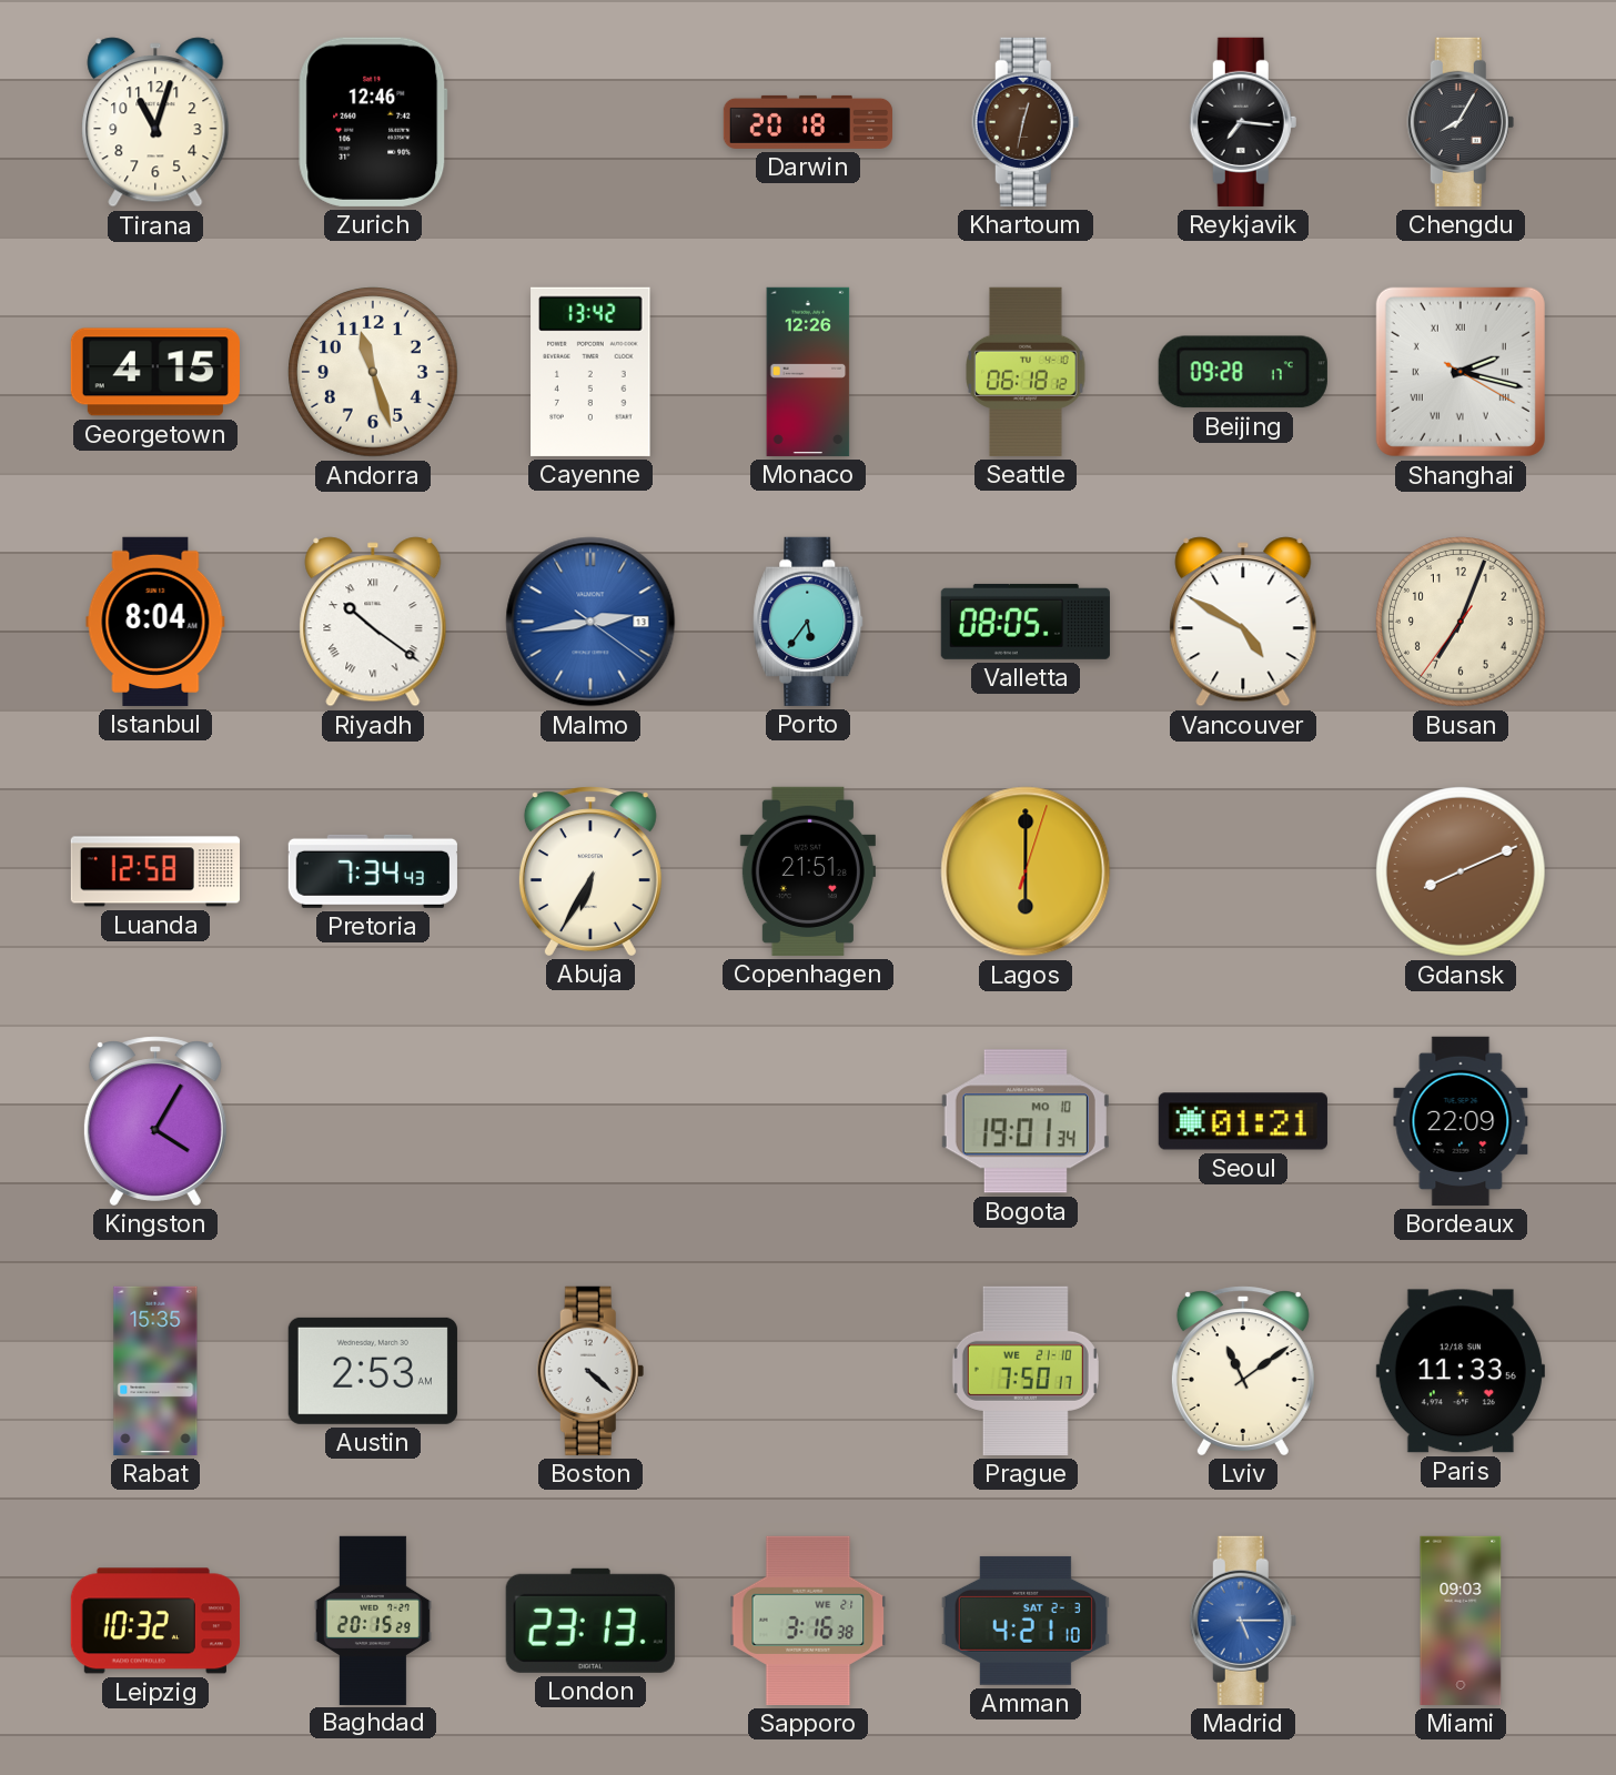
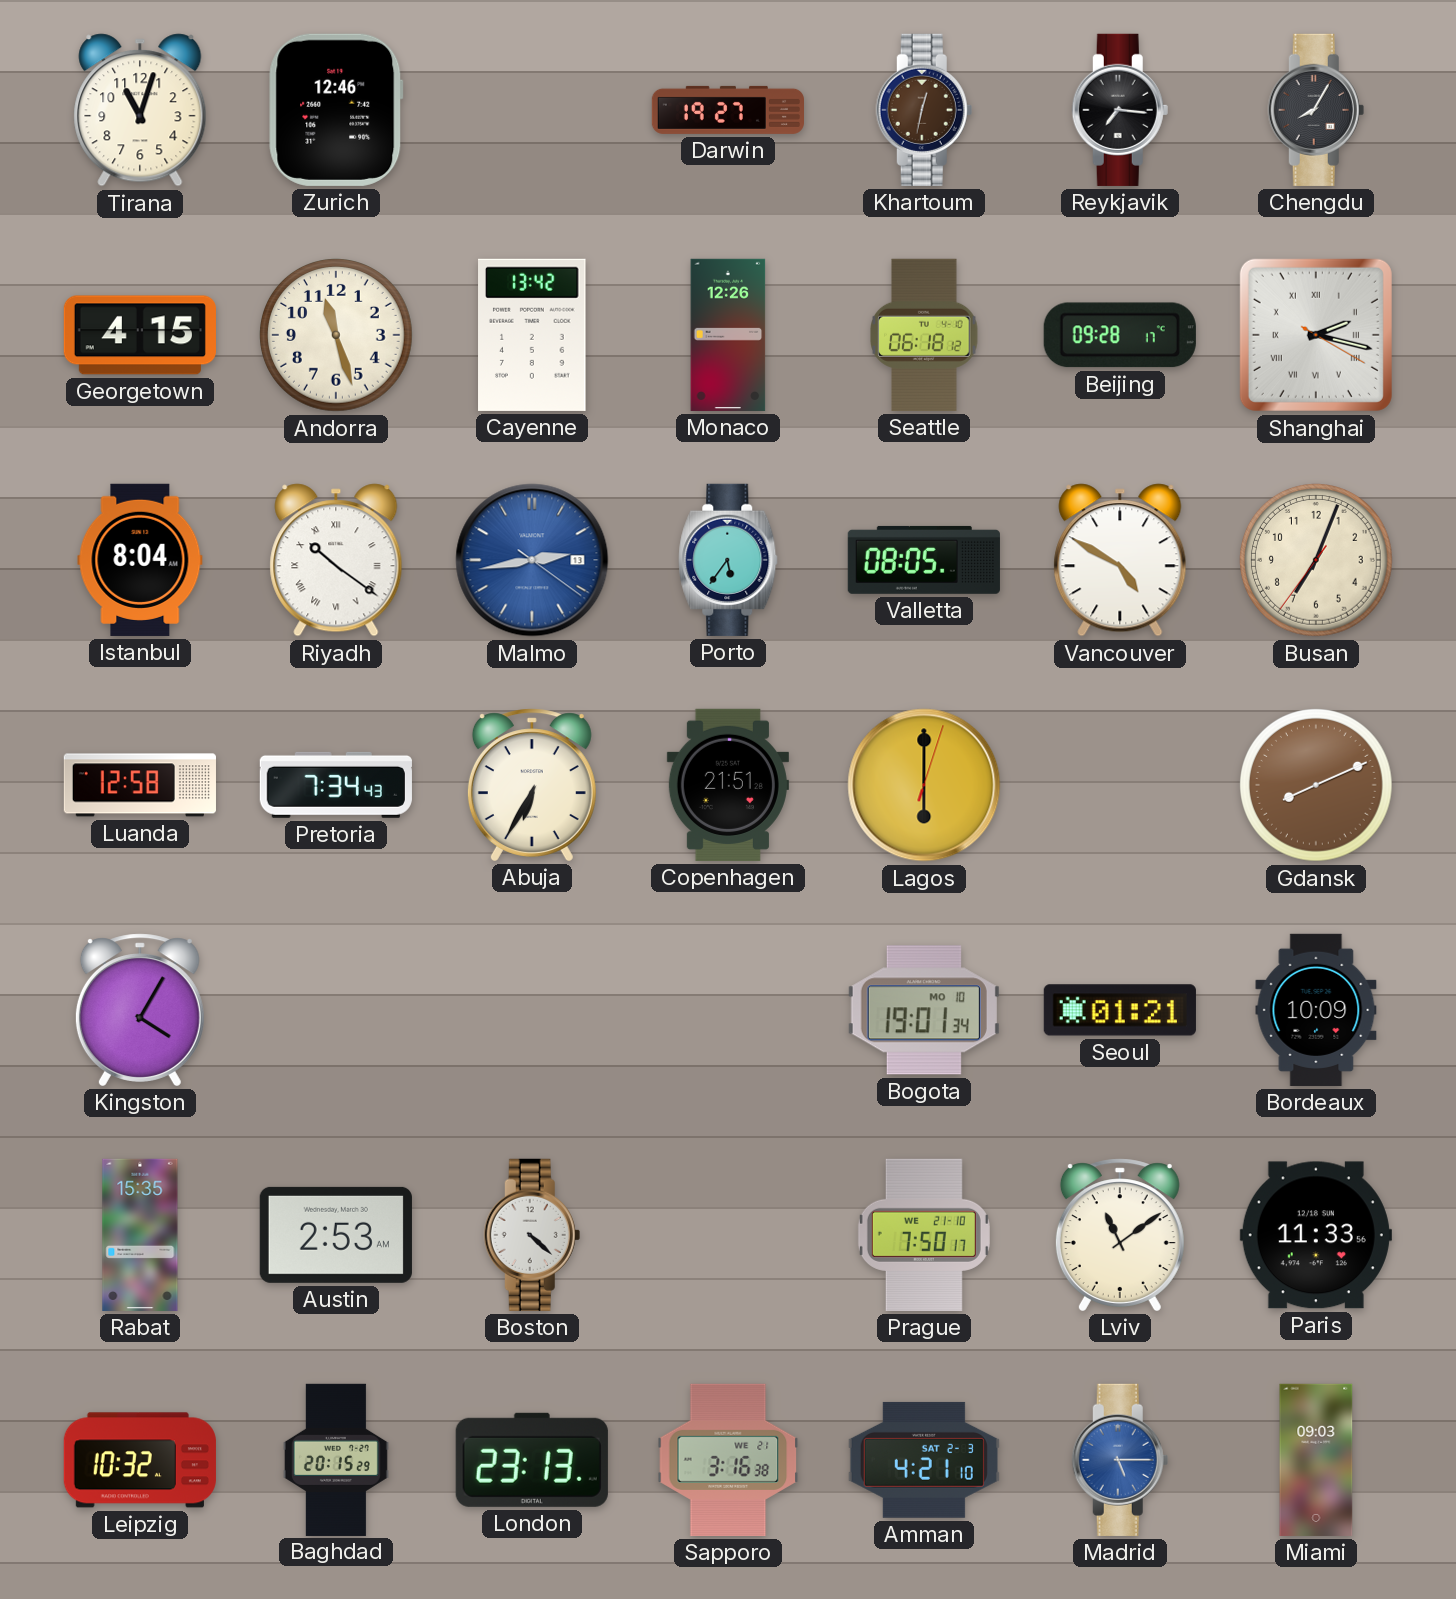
Darwin: 20:18 -> 19:27
Bordeaux: 22:09 -> 10:09
